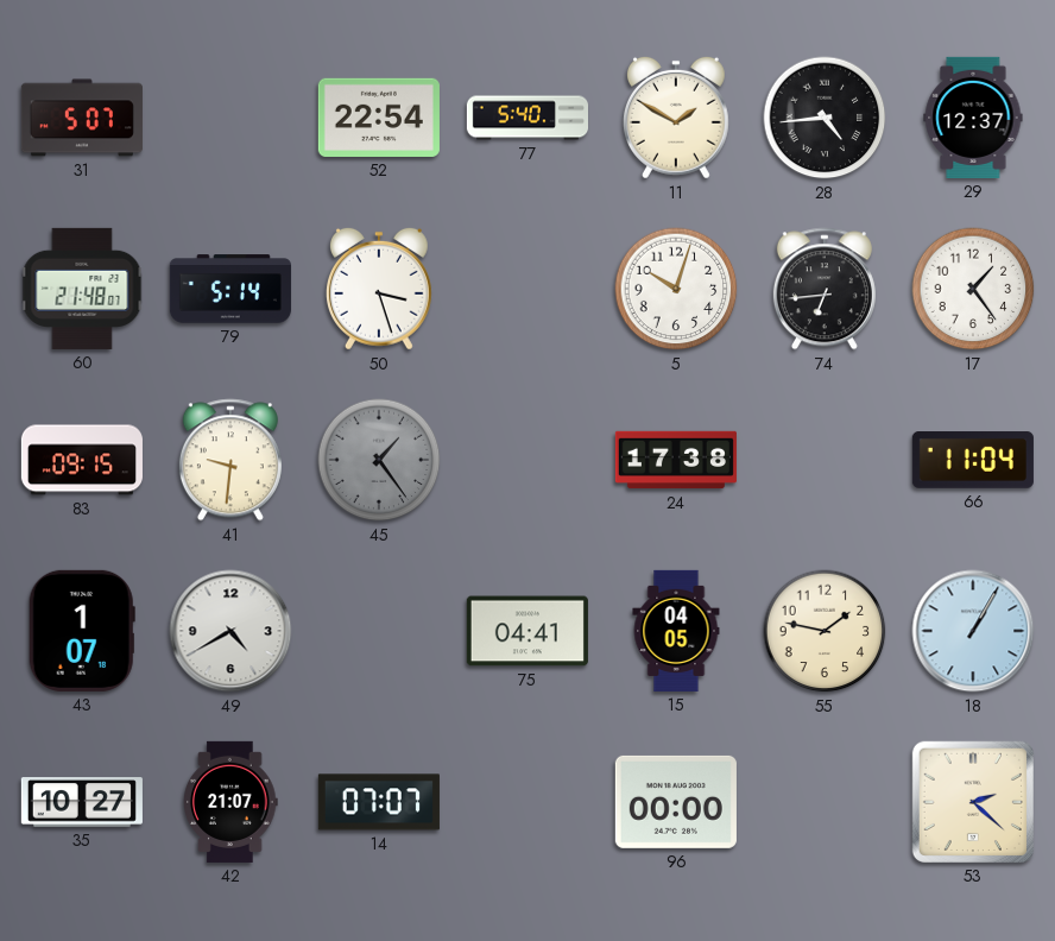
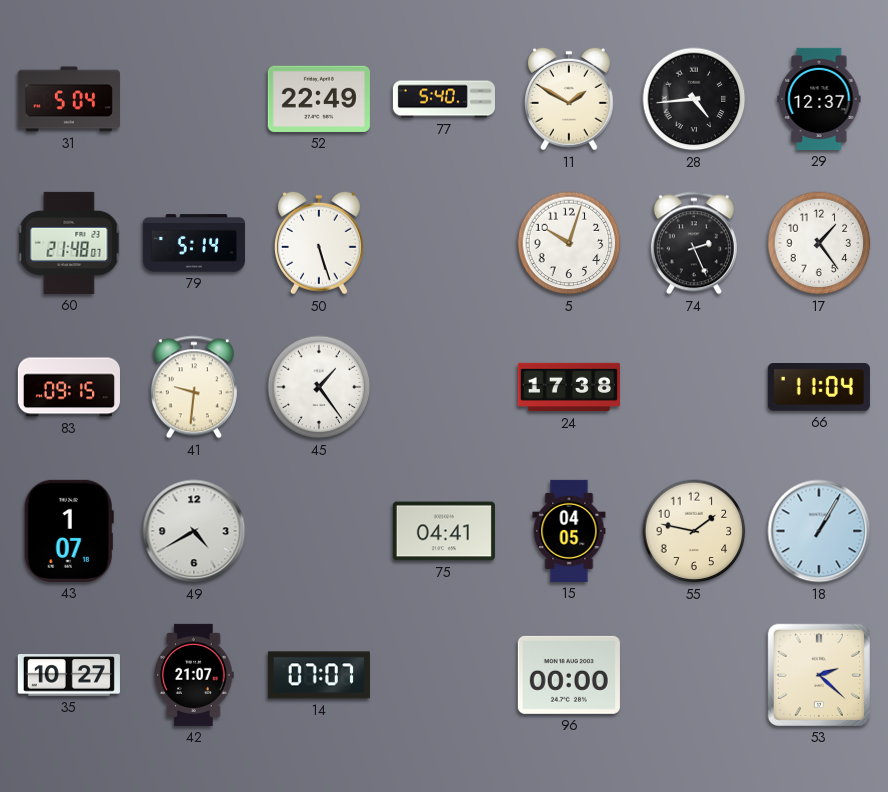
31: 5:07 -> 5:04
52: 22:54 -> 22:49
50: 3:27 -> 5:27
74: 6:44 -> 2:26
45 dial: grey -> white
